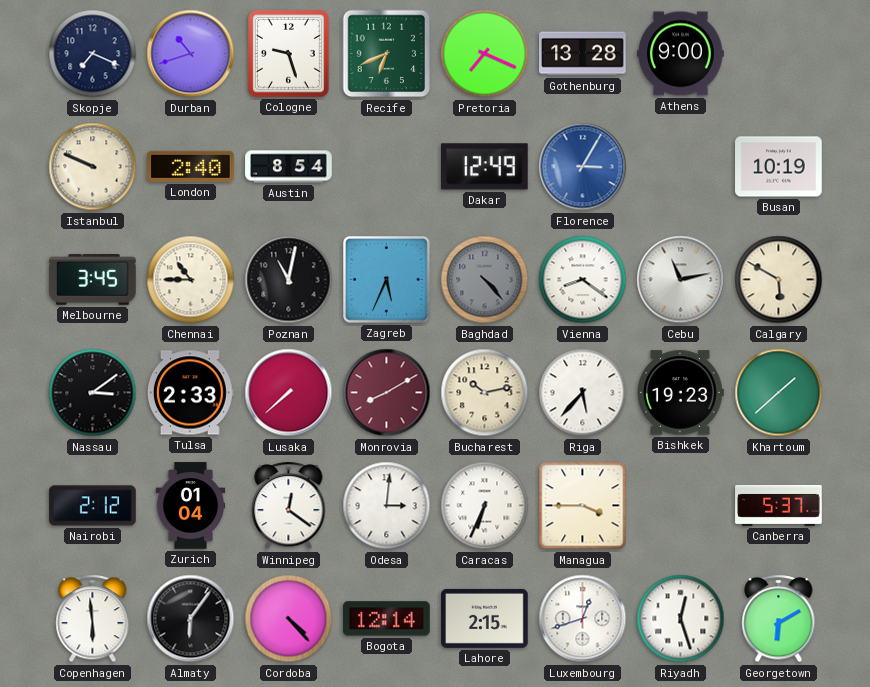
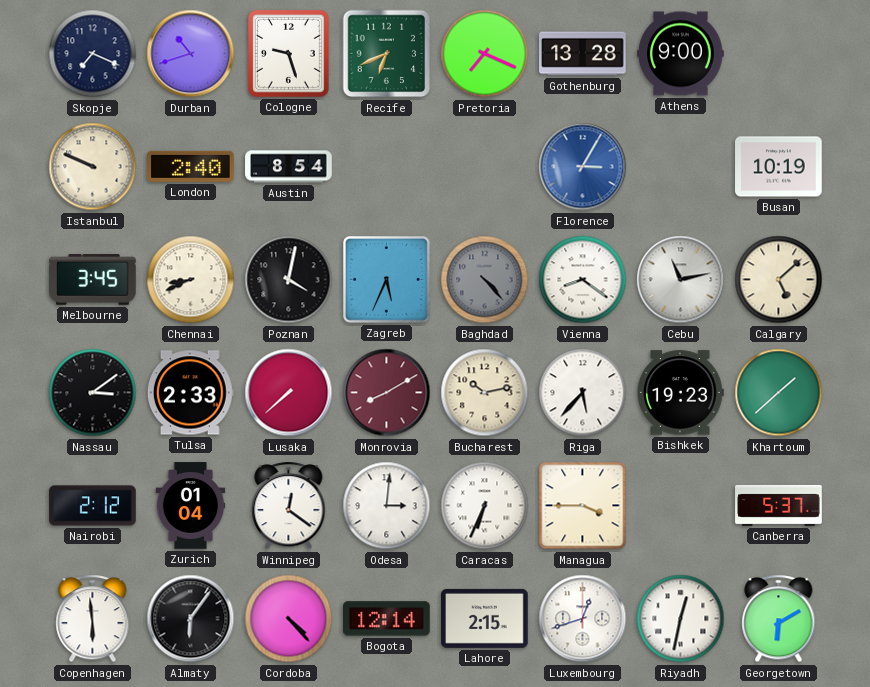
Dakar: 12:49 -> none
Chennai: 10:45 -> 8:41
Poznan: 11:02 -> 4:02
Calgary: 5:50 -> 5:08
Riyadh: 12:27 -> 12:32
